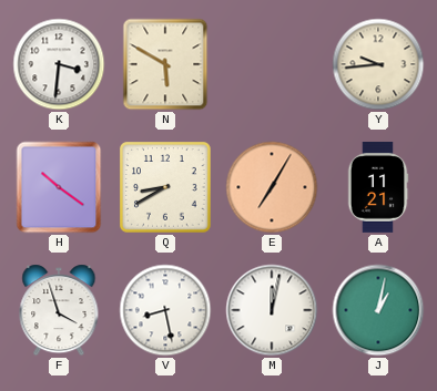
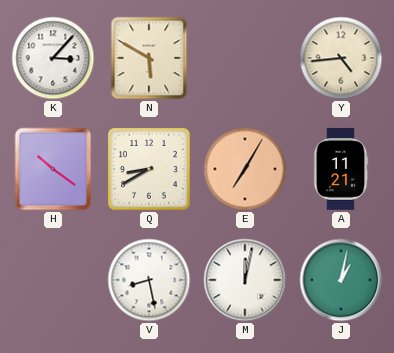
K: 3:31 -> 3:07
Y: 9:44 -> 4:44
F: 3:57 -> none
